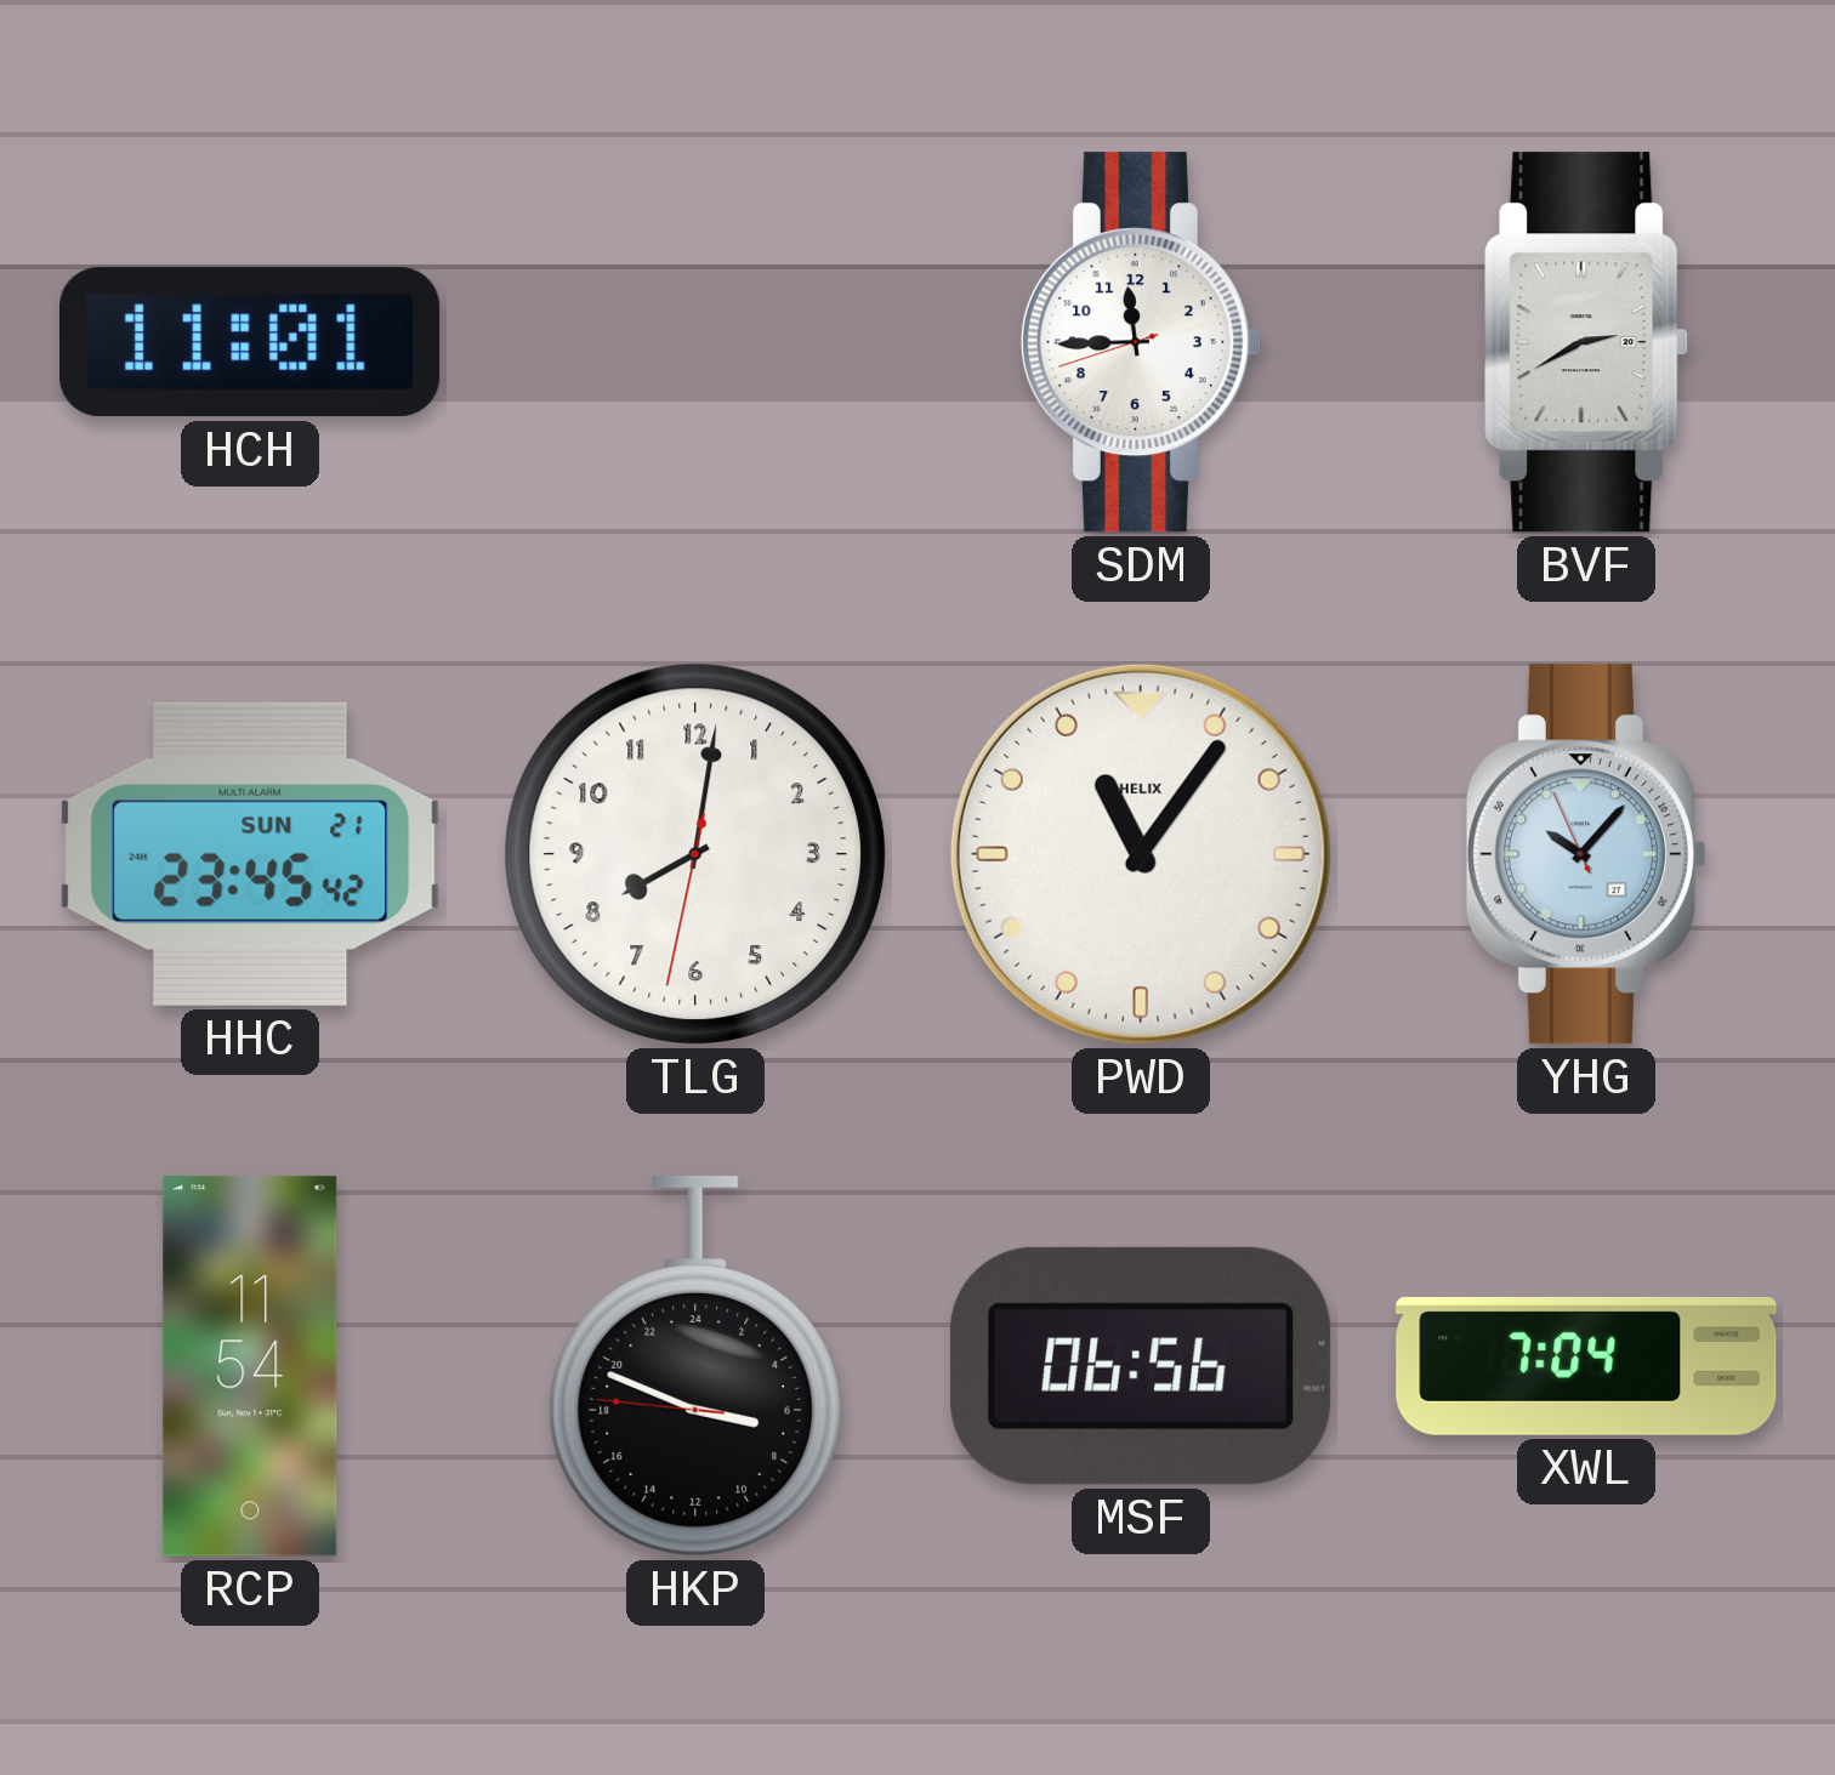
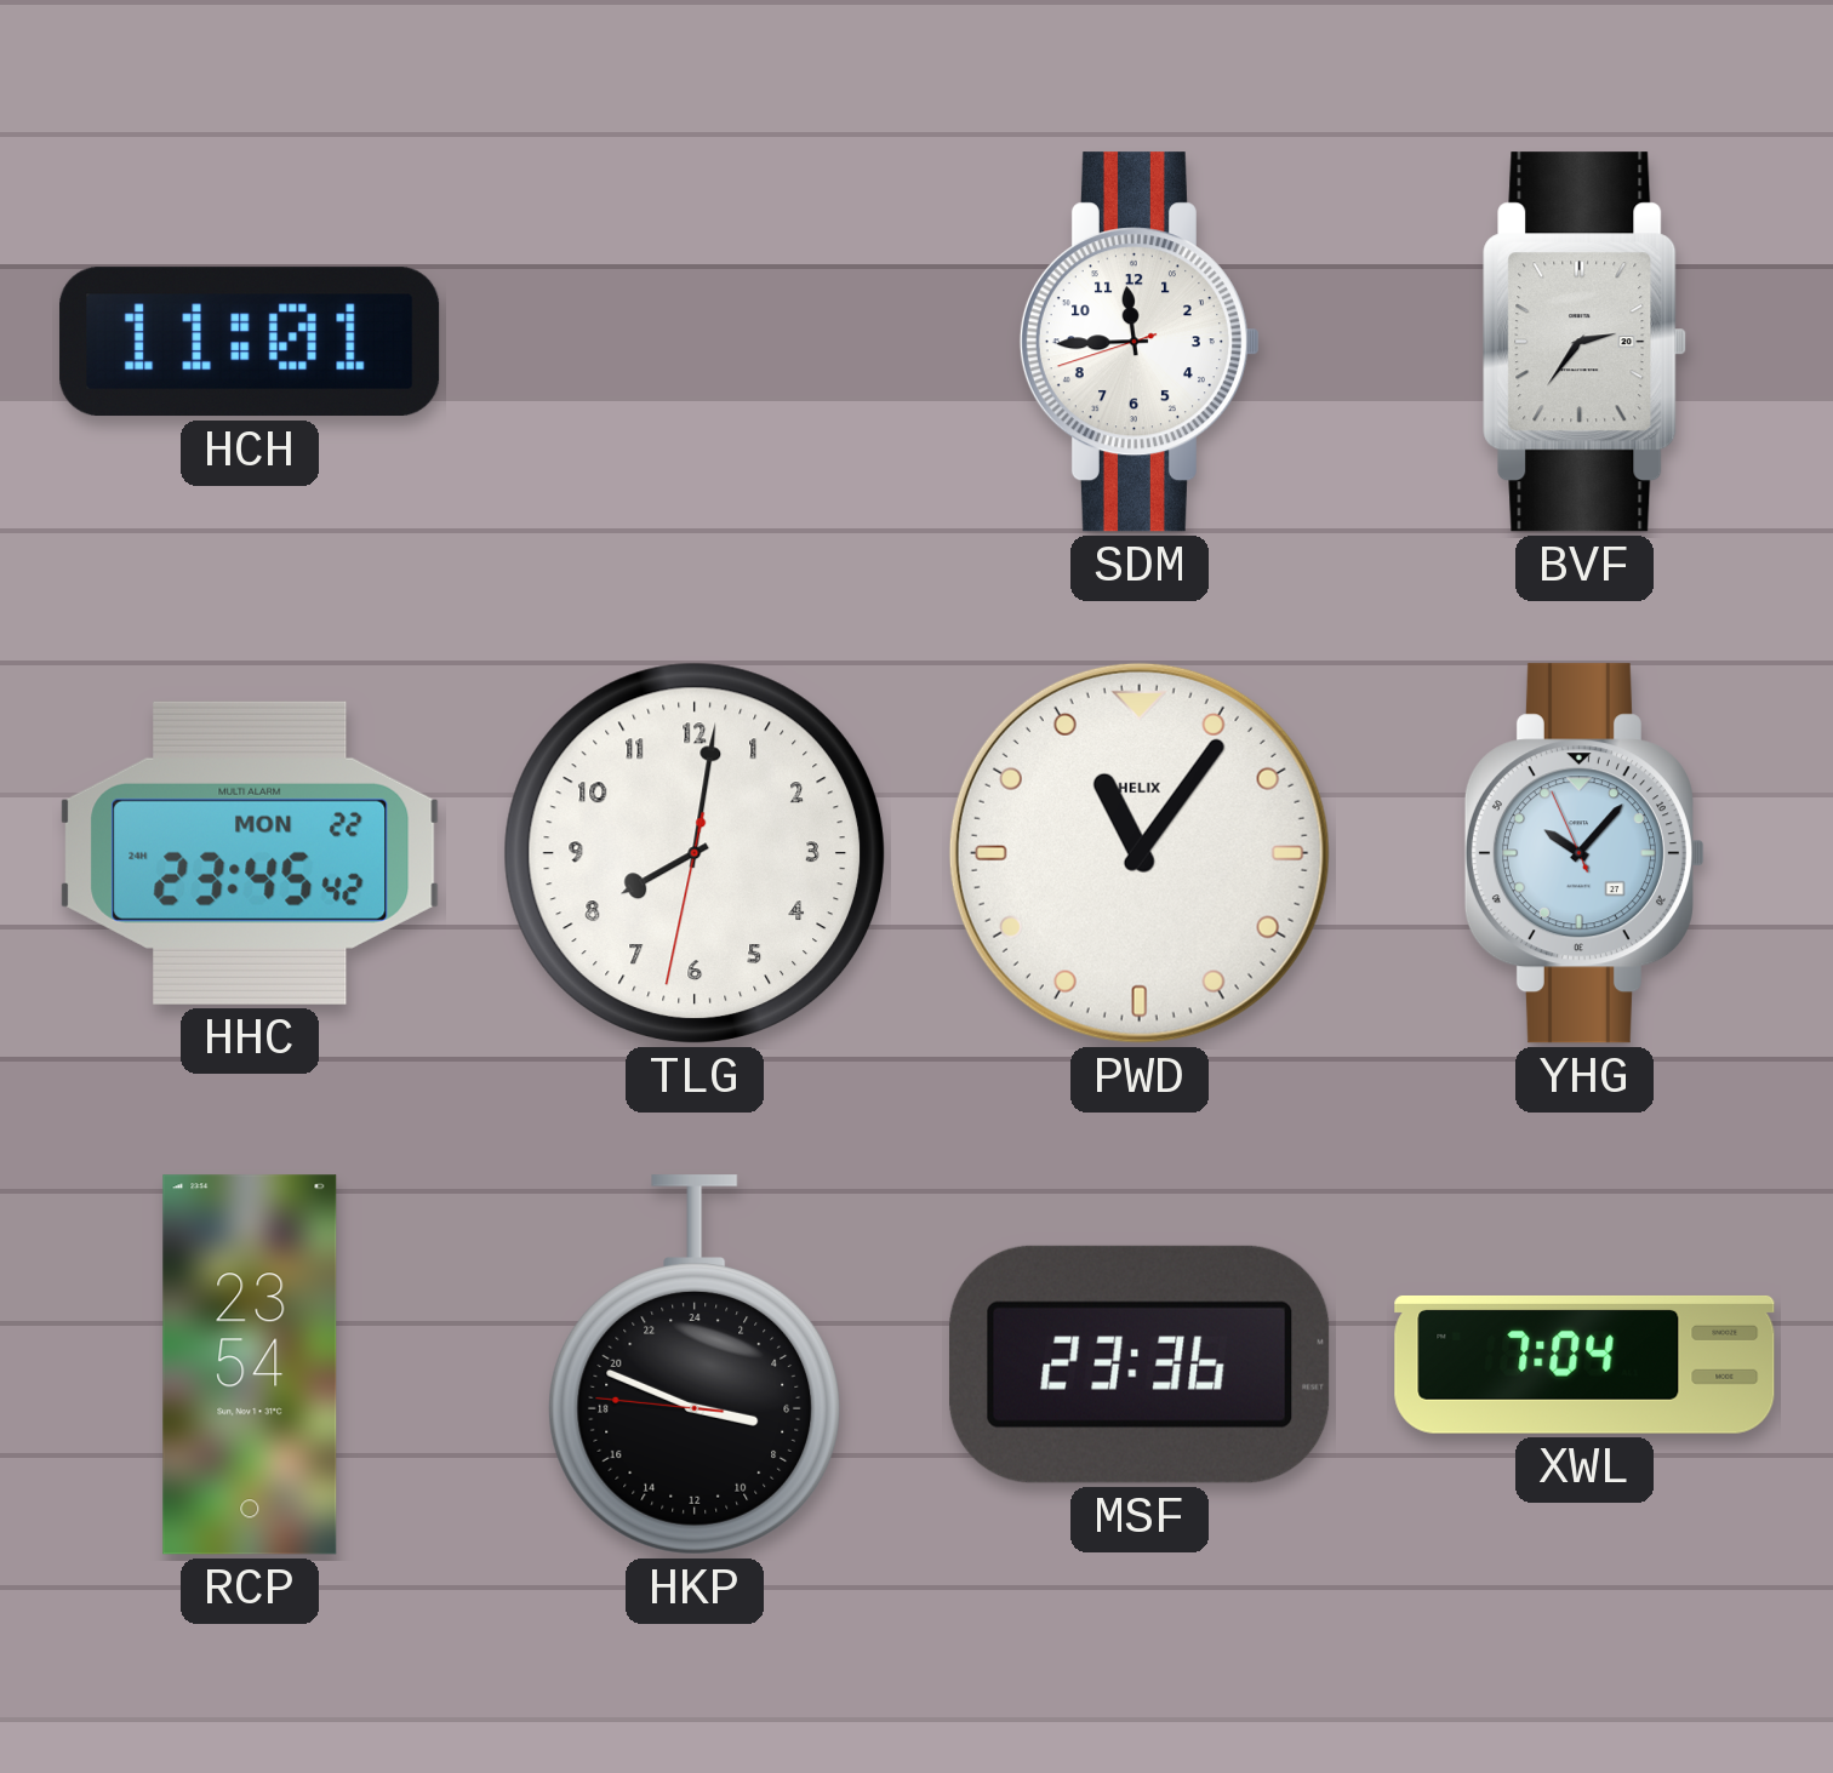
BVF: 2:40 -> 2:36
HHC date: SUN 21 -> MON 22
RCP: 11:54 -> 23:54
MSF: 06:56 -> 23:36
